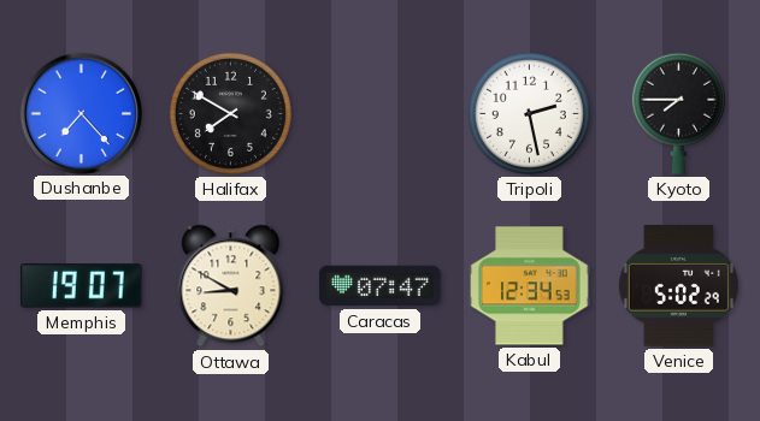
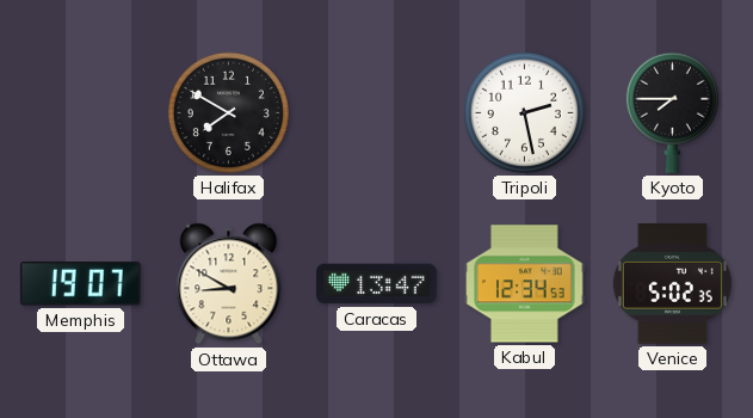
Dushanbe: 7:23 -> none
Caracas: 07:47 -> 13:47
Venice: 5:02:29 -> 5:02:35
